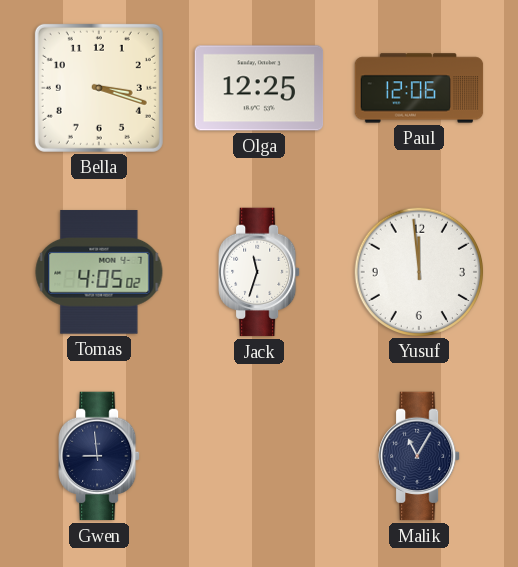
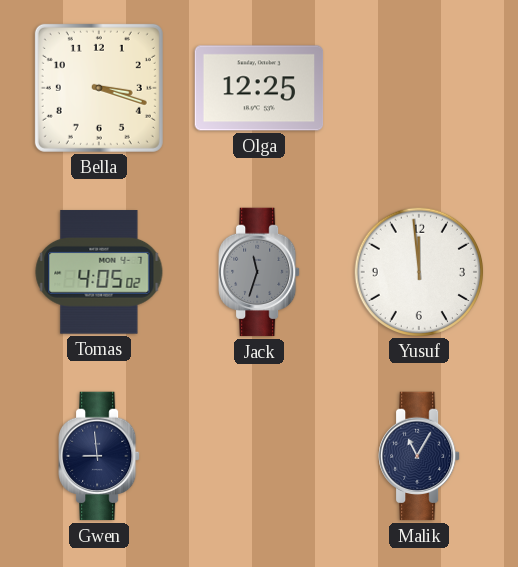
Paul: 12:06 -> none
Jack dial: white -> grey
